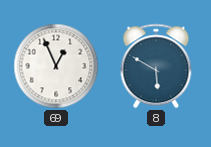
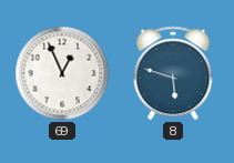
8: 5:50 -> 5:48
